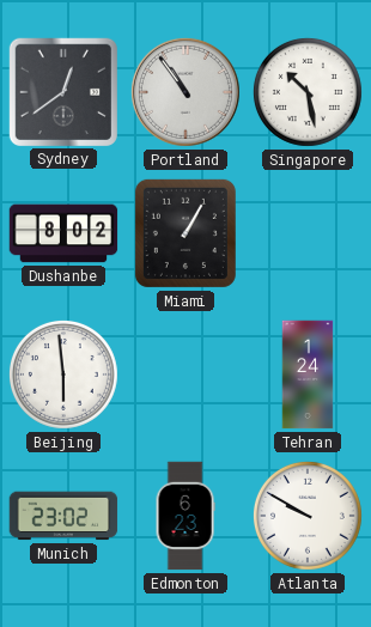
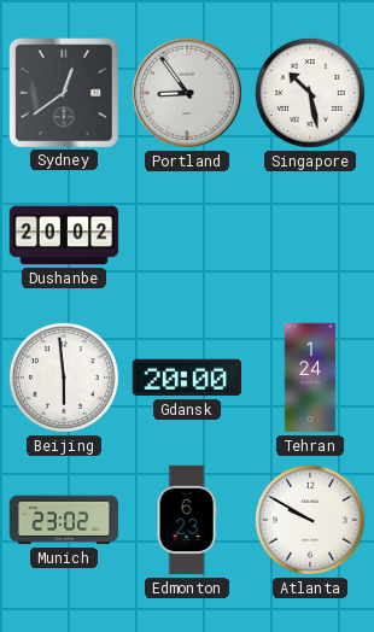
Portland: 10:54 -> 8:54
Dushanbe: 8:02 -> 20:02
Miami: 1:05 -> none
Gdansk: none -> 20:00
